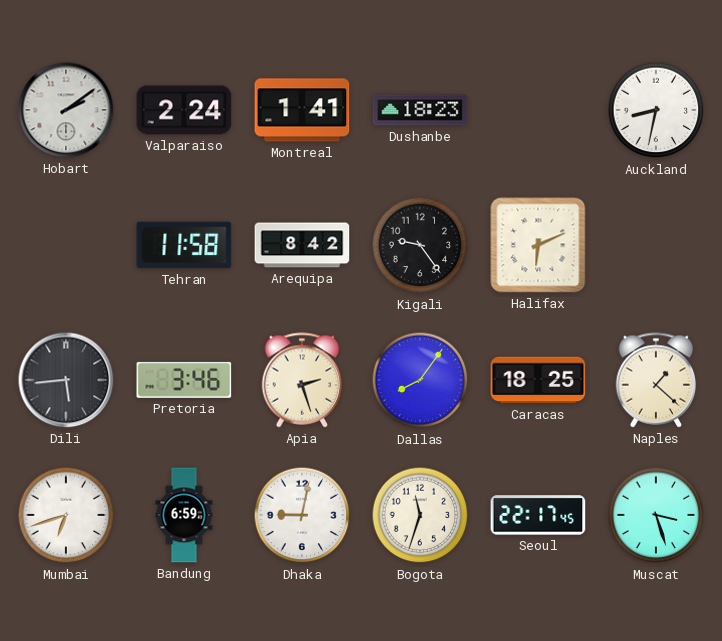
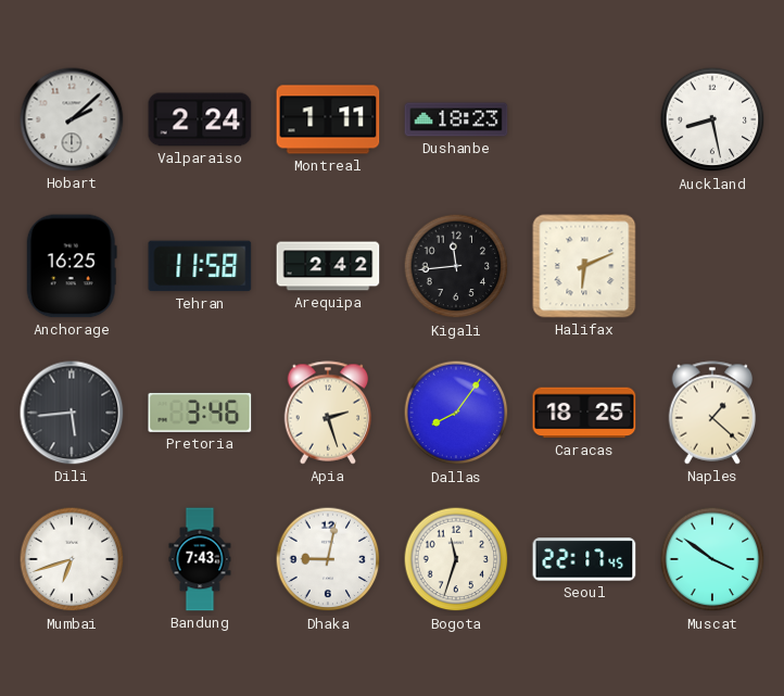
Hobart: 2:09 -> 2:08
Montreal: 1:41 -> 1:11
Auckland: 8:32 -> 8:28
Anchorage: none -> 16:25
Arequipa: 8:42 -> 2:42
Kigali: 9:24 -> 11:44
Bandung: 6:59 -> 7:43
Muscat: 3:27 -> 3:51
